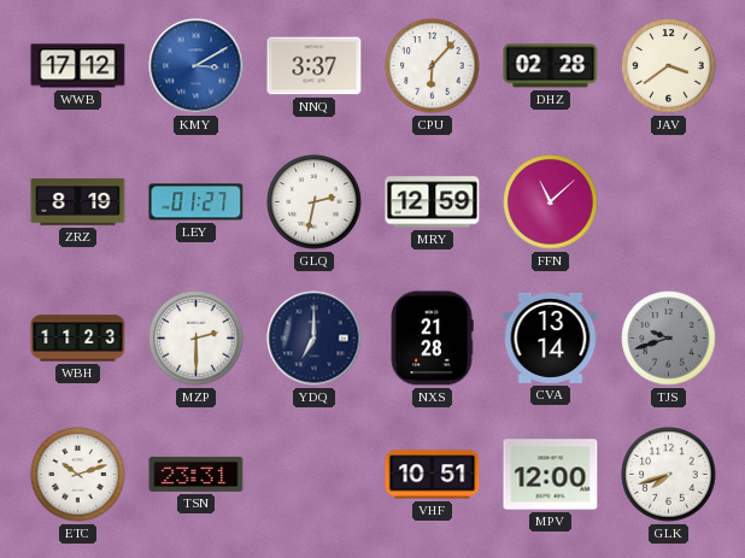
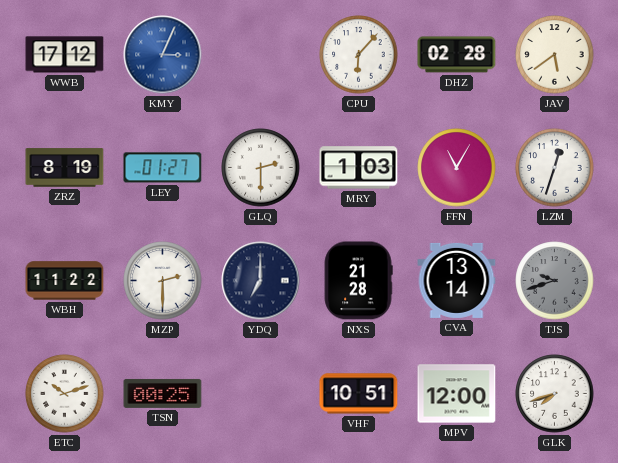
KMY: 3:10 -> 3:04
NNQ: 3:37 -> none
JAV: 3:39 -> 5:39
GLQ: 2:32 -> 2:30
MRY: 12:59 -> 1:03
FFN: 11:08 -> 11:05
LZM: none -> 12:33
WBH: 11:23 -> 11:22
TSN: 23:31 -> 00:25
